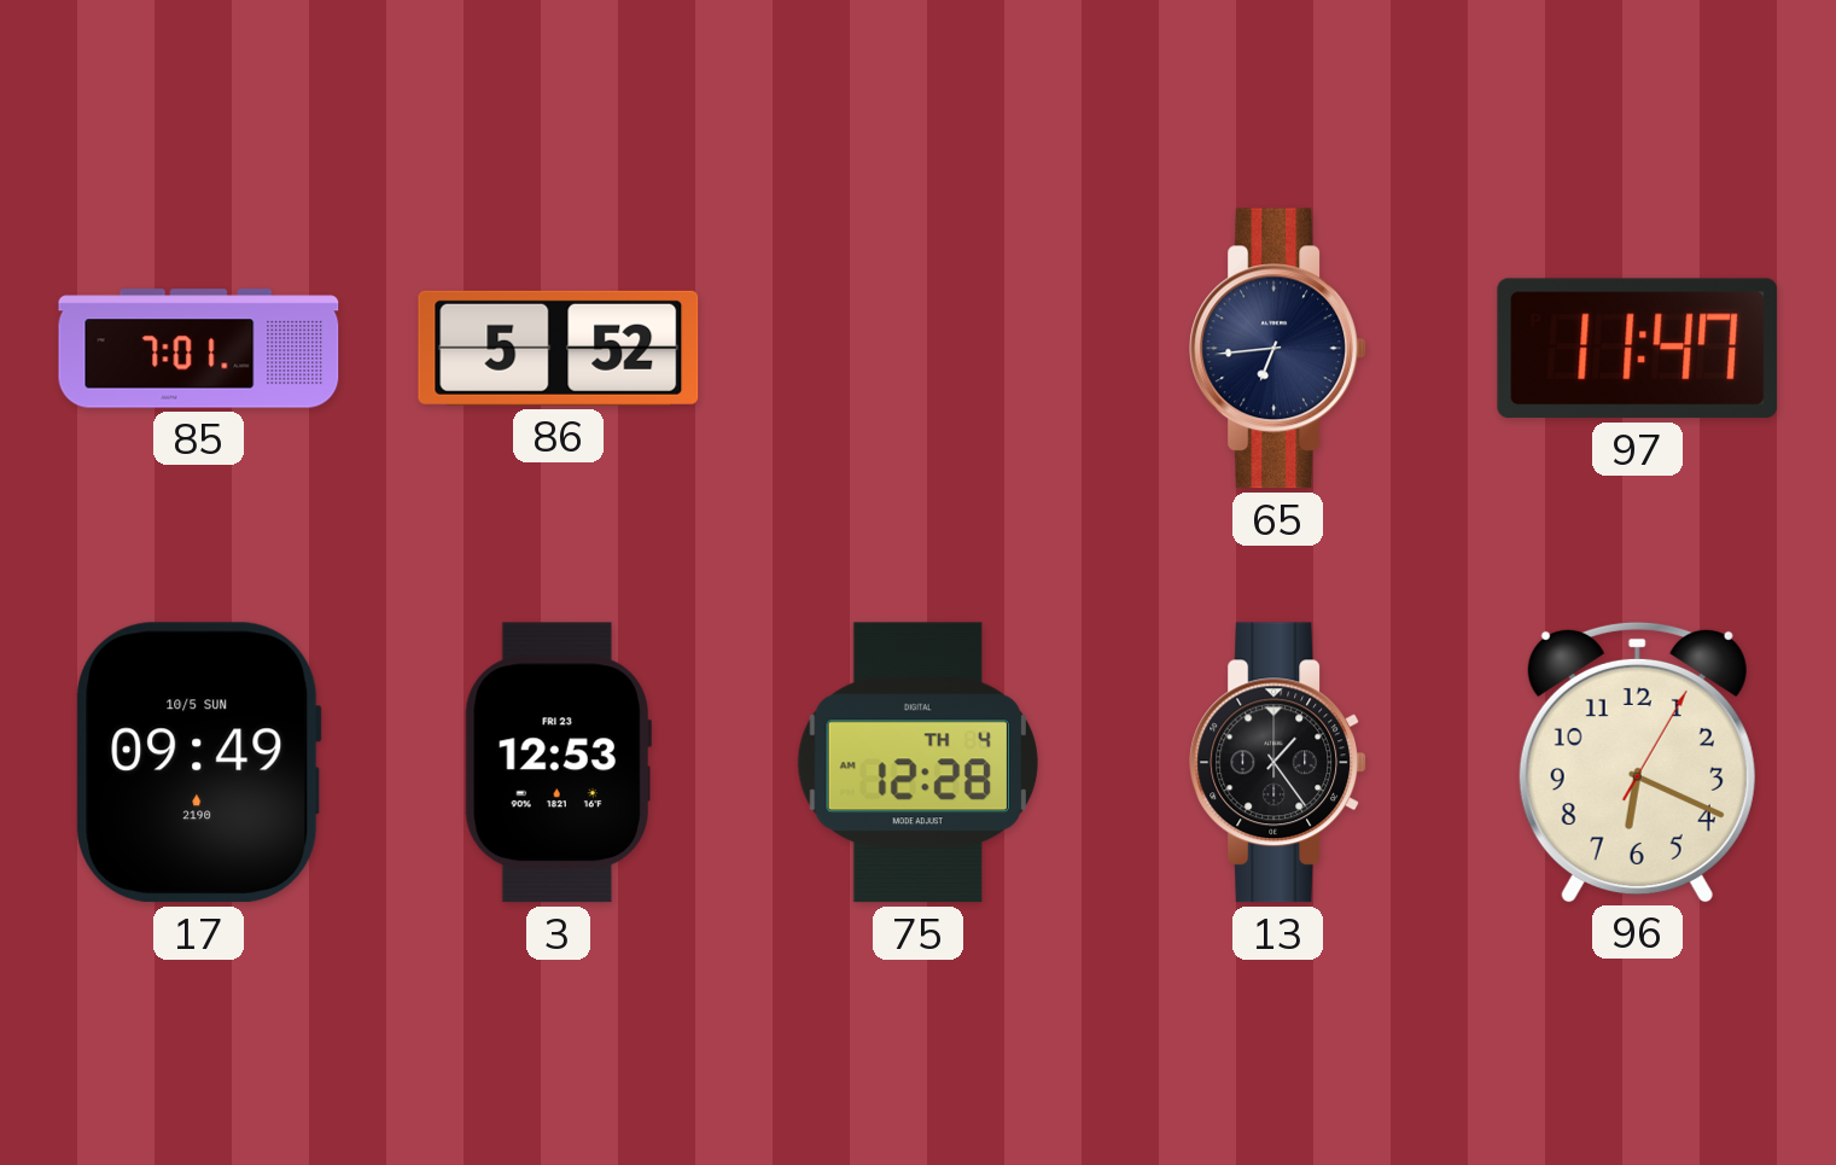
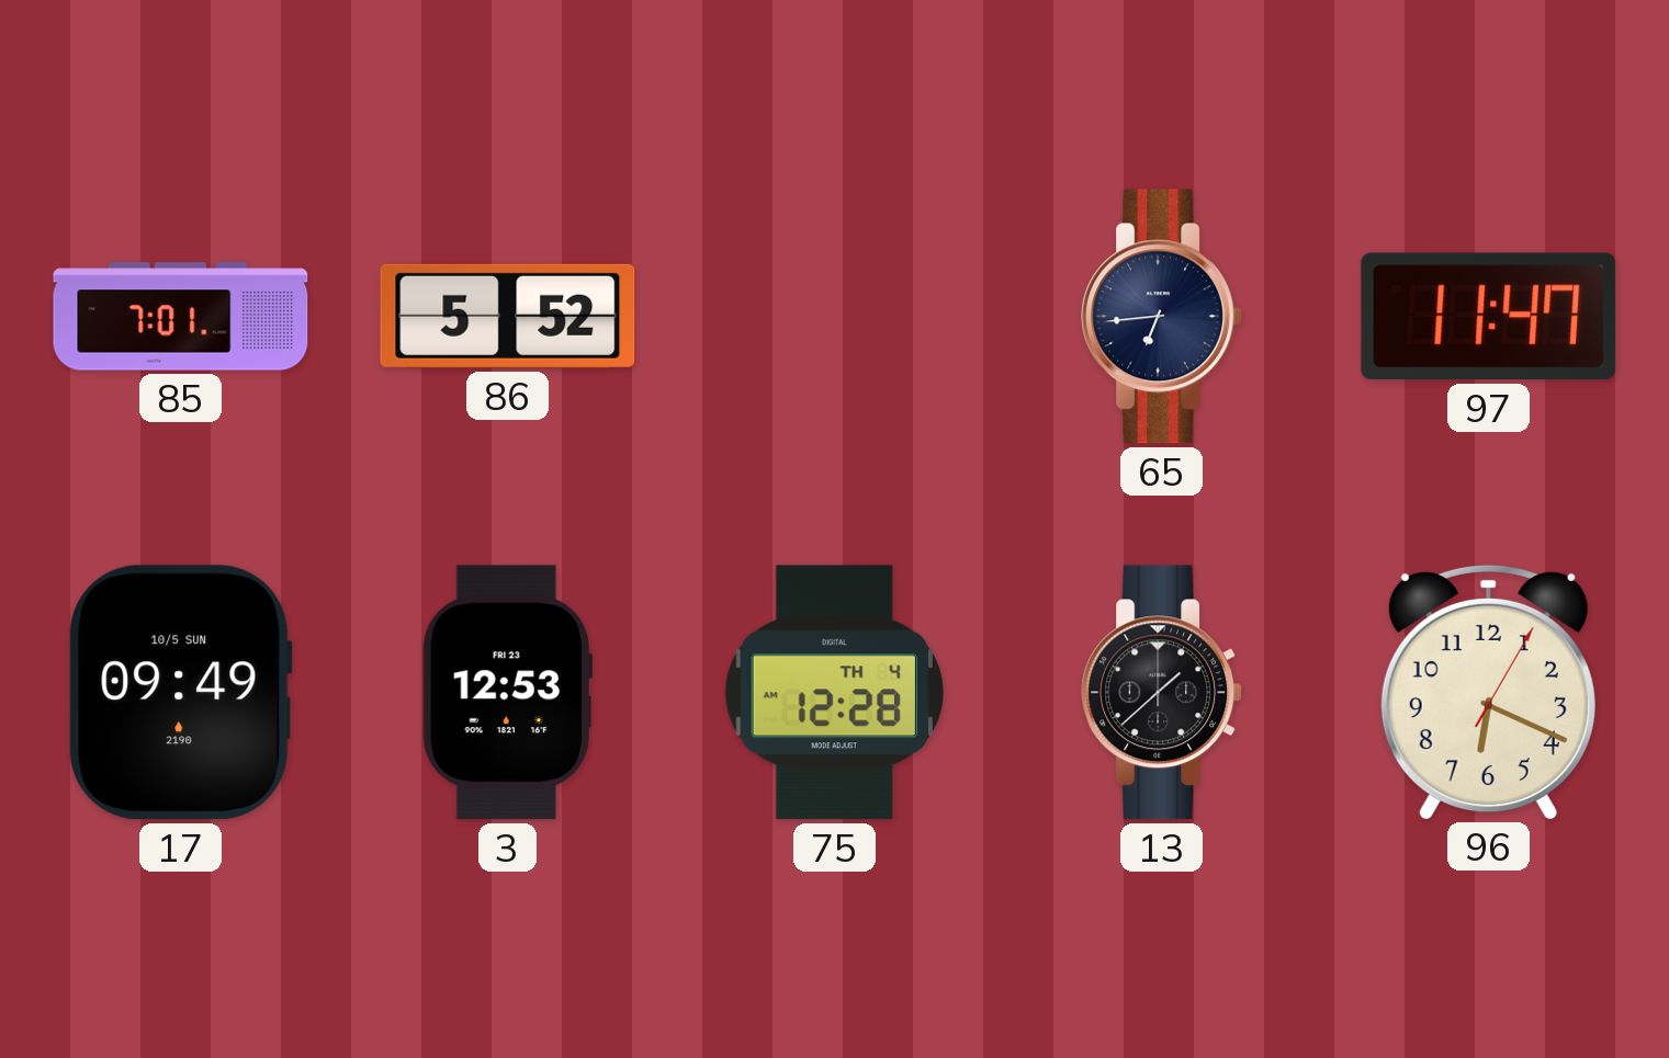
13: 1:24 -> 1:38
